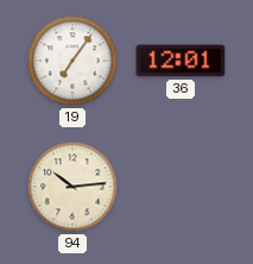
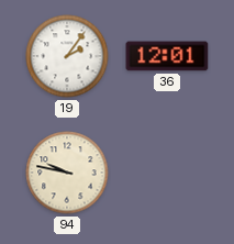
19: 7:06 -> 2:06
94: 10:14 -> 9:47
